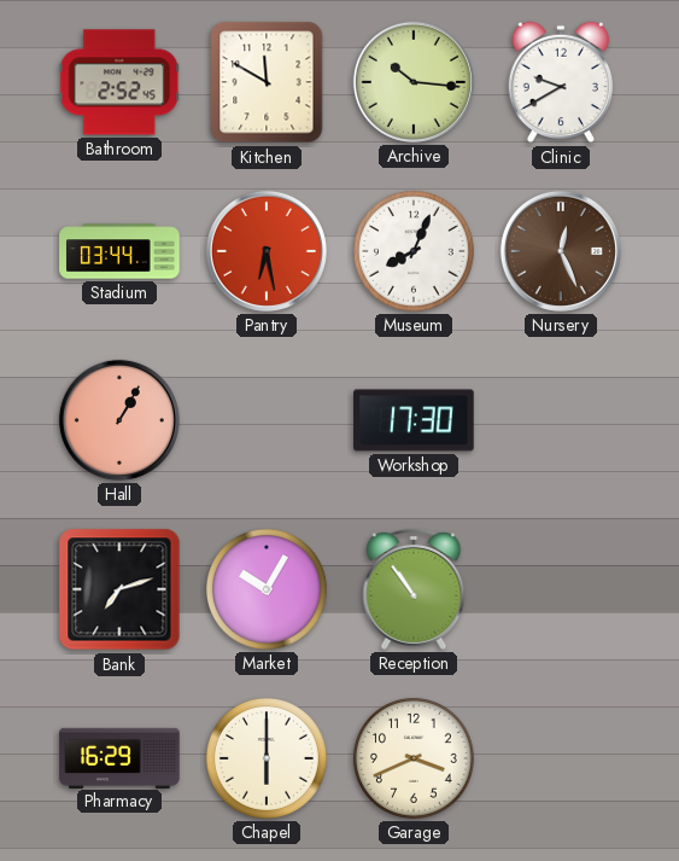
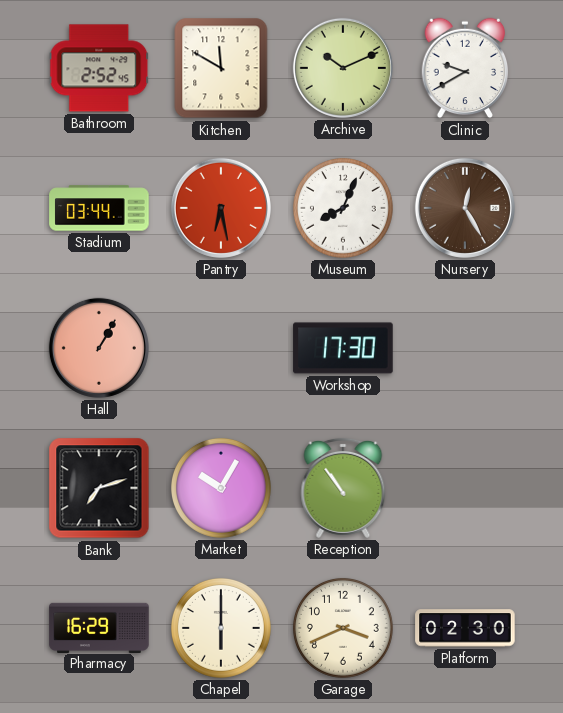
Archive: 10:16 -> 10:11
Nursery: 12:26 -> 12:25
Platform: none -> 02:30
